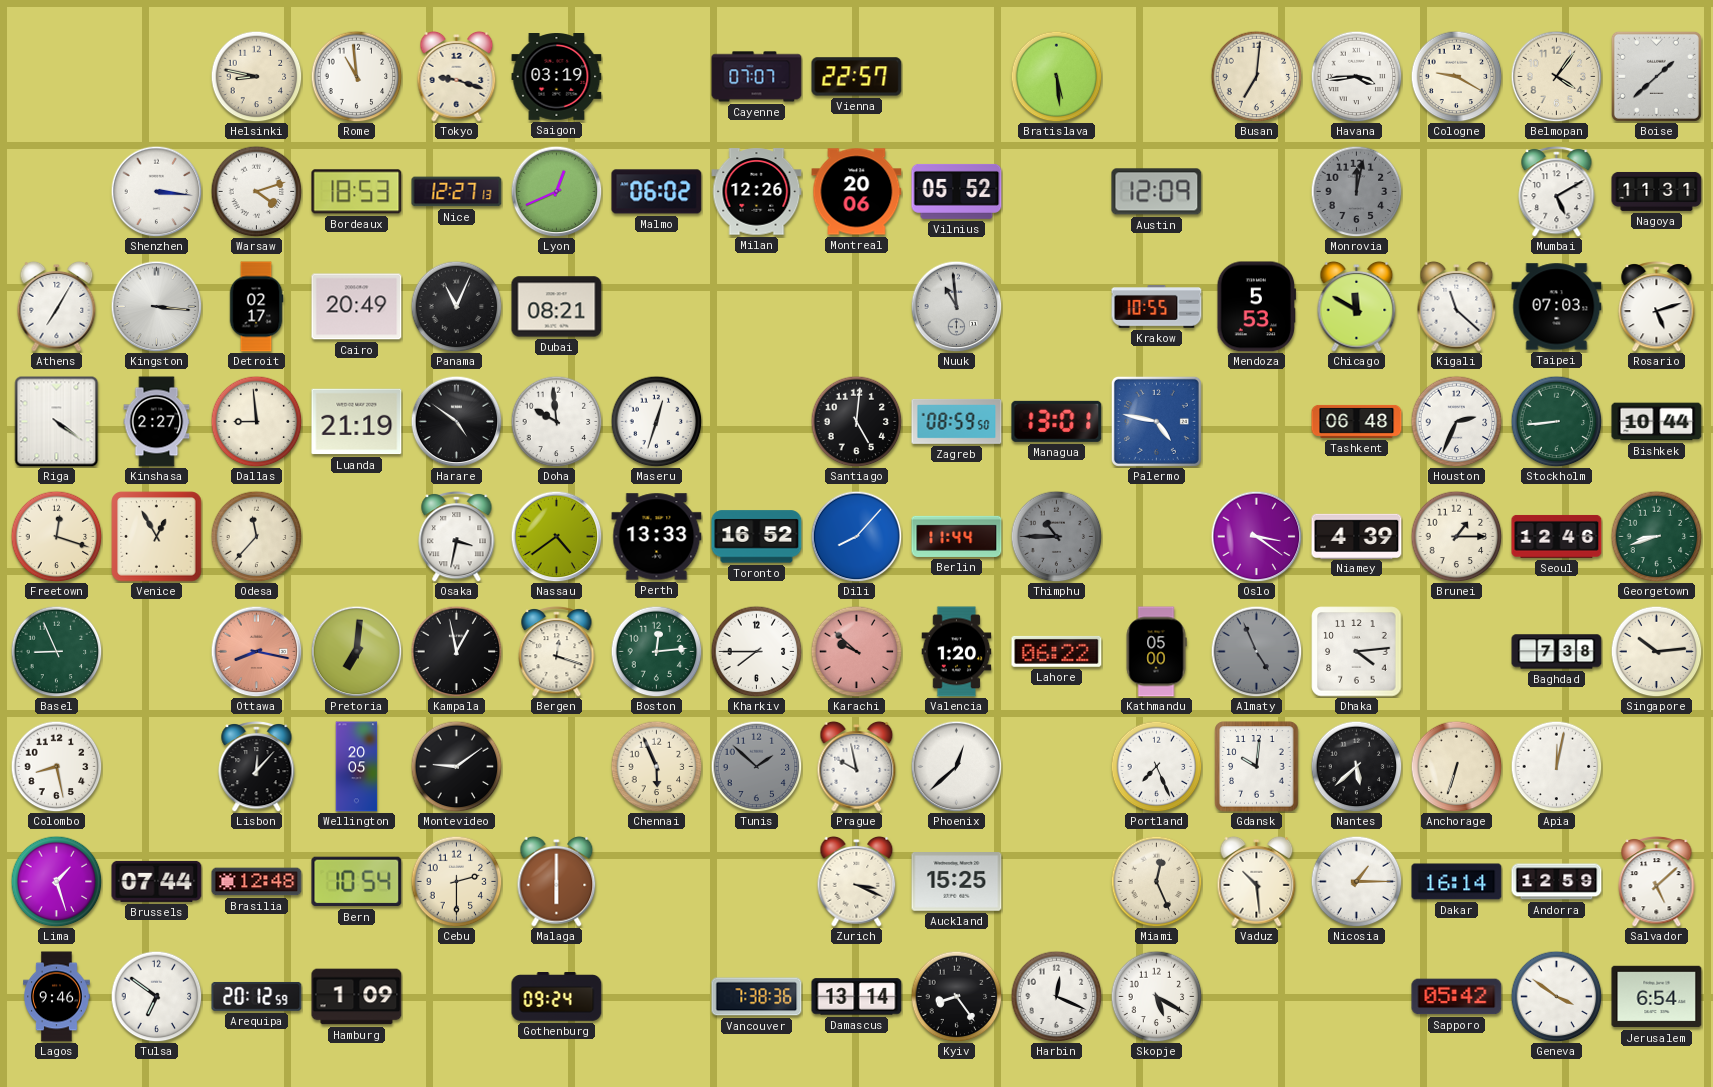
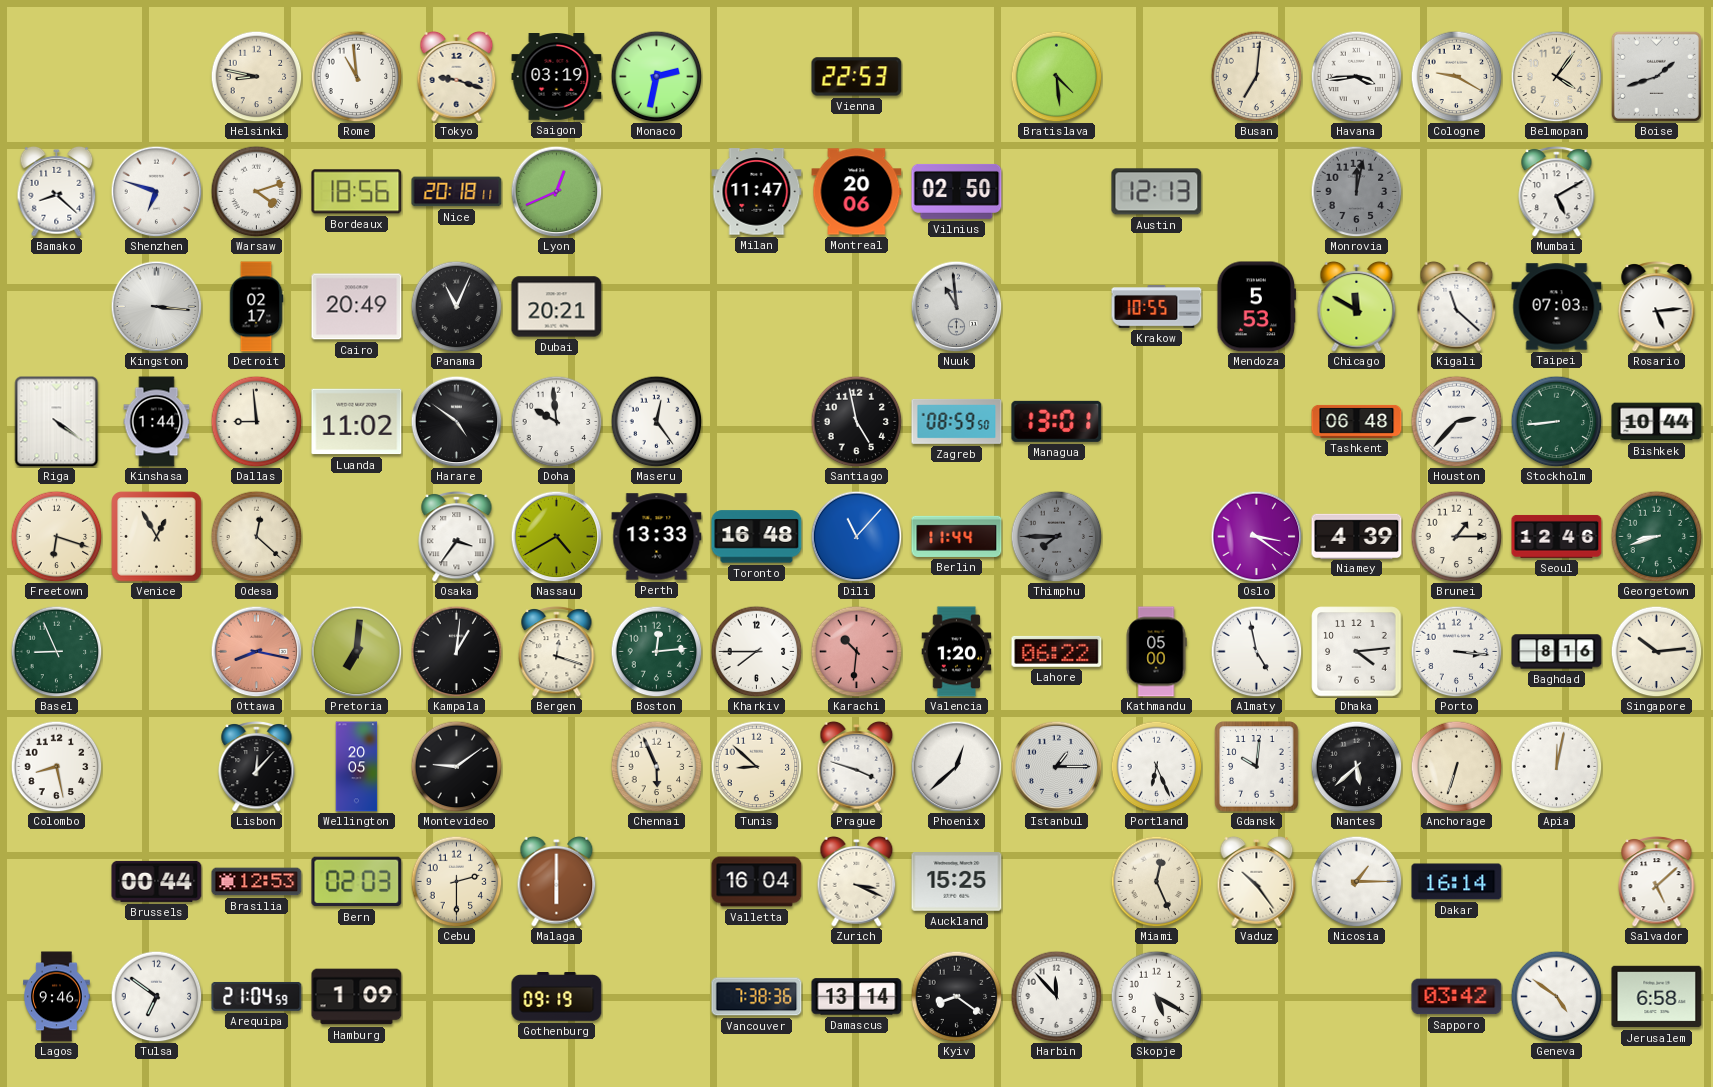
Monaco: none -> 2:32
Cayenne: 07:07 -> none
Vienna: 22:57 -> 22:53
Bratislava: 5:29 -> 4:29
Boise: 1:38 -> 1:42
Bamako: none -> 8:22
Shenzhen: 3:16 -> 6:48
Bordeaux: 18:53 -> 18:56
Nice: 12:27 -> 20:18
Malmo: 06:02 -> none
Milan: 12:26 -> 11:47
Vilnius: 05:52 -> 02:50
Austin: 12:09 -> 12:13
Nagoya: 11:31 -> none
Athens: 7:05 -> none
Dubai: 08:21 -> 20:21
Rosario: 5:12 -> 5:14
Kinshasa: 2:27 -> 1:44
Luanda: 21:19 -> 11:02
Maseru: 12:33 -> 12:24
Santiago: 5:01 -> 4:58
Palermo: 4:47 -> none
Houston: 2:34 -> 2:37
Freetown: 12:18 -> 6:18
Odesa: 11:37 -> 12:22
Osaka: 3:32 -> 3:36
Nassau: 4:39 -> 4:40
Toronto: 16:52 -> 16:48
Dili: 8:07 -> 11:07
Thimphu: 10:45 -> 7:45
Kampala: 12:58 -> 1:01
Karachi: 9:52 -> 10:31
Almaty: 4:56 -> 4:58
Almaty dial: grey -> white
Porto: none -> 3:16
Baghdad: 7:38 -> 8:16
Tunis: 1:52 -> 8:52
Tunis dial: grey -> cream
Prague: 9:58 -> 3:48
Istanbul: none -> 1:15
Portland: 7:26 -> 6:26
Lima: 1:27 -> none
Brussels: 07:44 -> 00:44
Brasilia: 12:48 -> 12:53
Bern: 10:54 -> 02:03
Valletta: none -> 16:04
Vaduz: 10:29 -> 10:24
Andorra: 12:59 -> none
Arequipa: 20:12 -> 21:04
Gothenburg: 09:24 -> 09:19
Kyiv: 8:24 -> 8:21
Harbin: 12:19 -> 11:53
Sapporo: 05:42 -> 03:42
Geneva: 3:51 -> 4:51
Jerusalem: 6:54 -> 6:58
